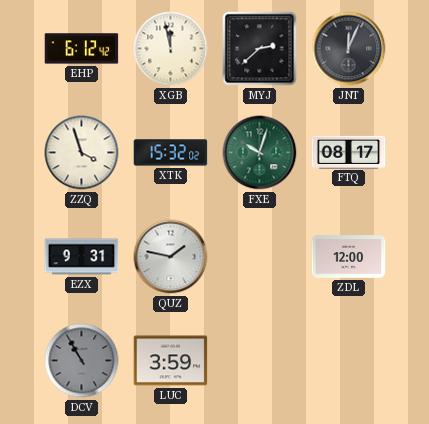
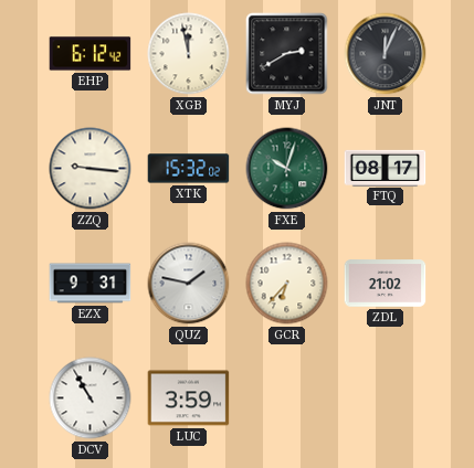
MYJ: 2:38 -> 2:40
ZZQ: 3:57 -> 9:16
GCR: none -> 6:37
ZDL: 12:00 -> 21:02
DCV dial: grey -> white
